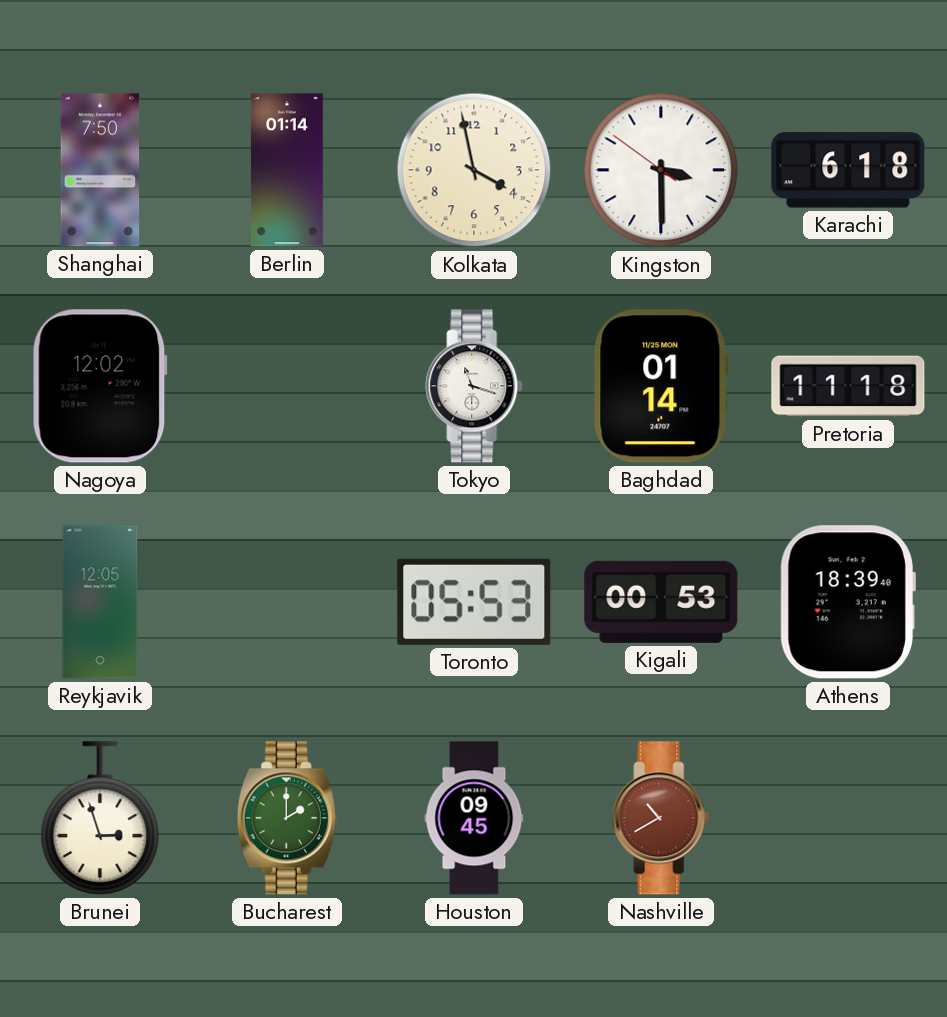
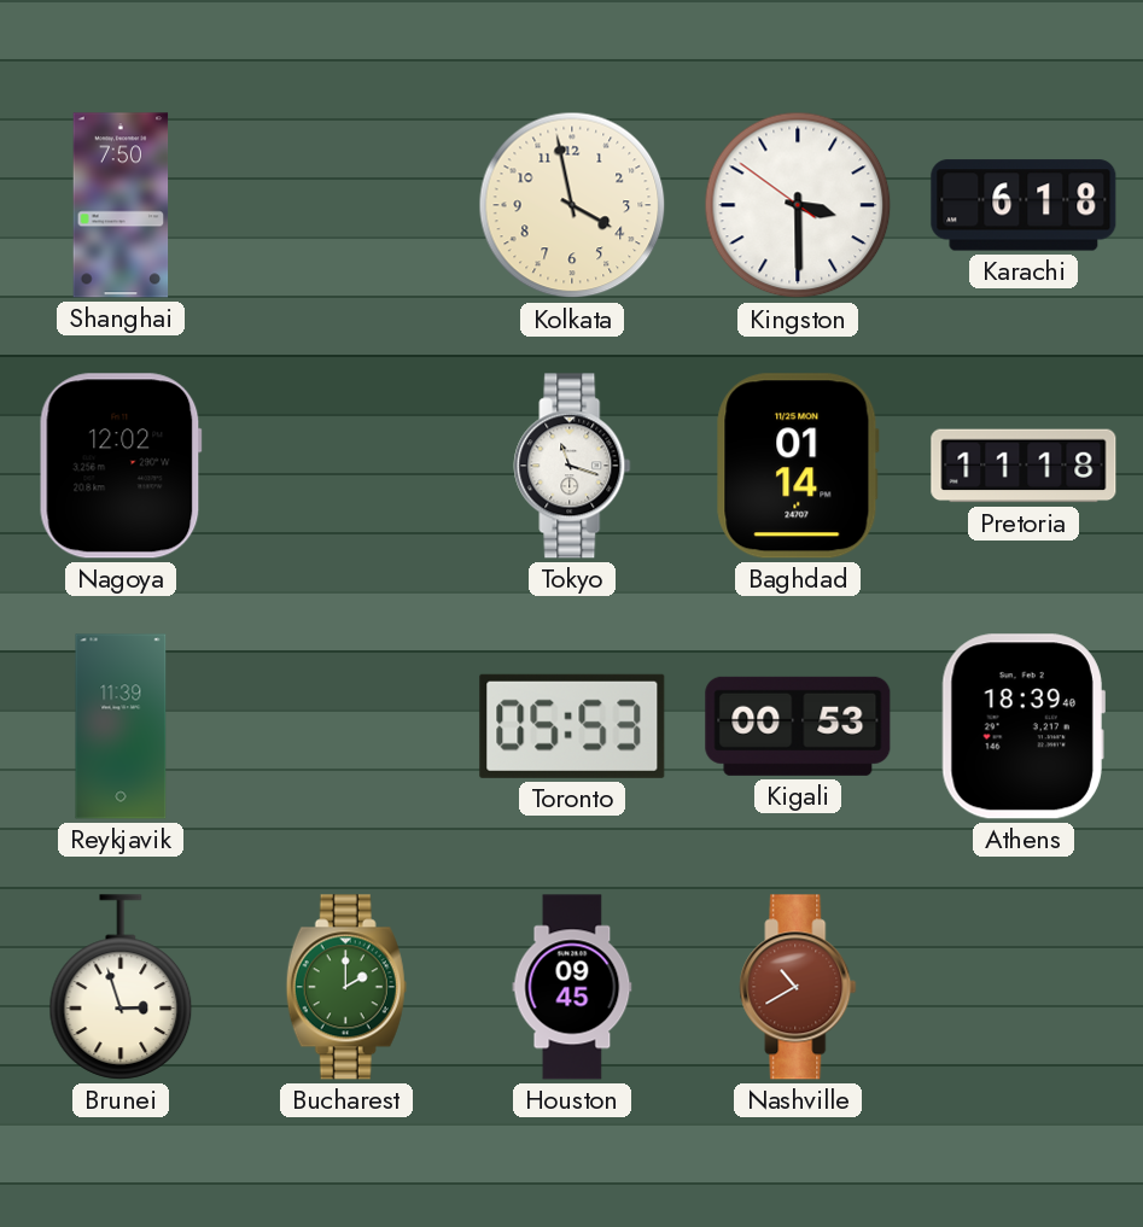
Berlin: 01:14 -> none
Reykjavik: 12:05 -> 11:39
